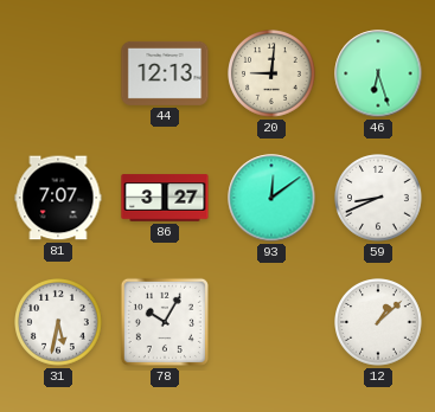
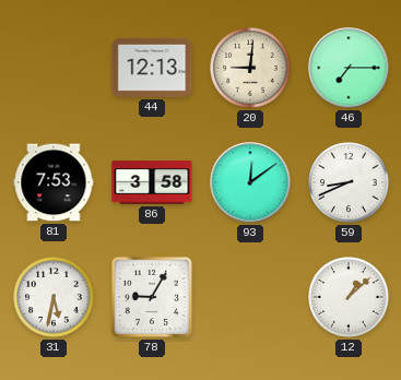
46: 6:27 -> 7:15
81: 7:07 -> 7:53
86: 3:27 -> 3:58
78: 10:05 -> 9:05
